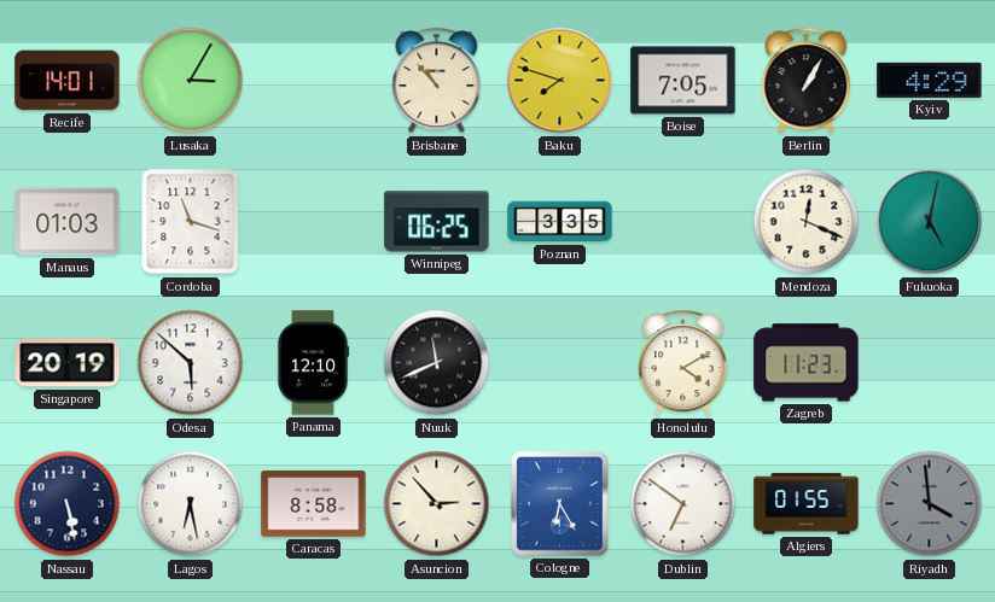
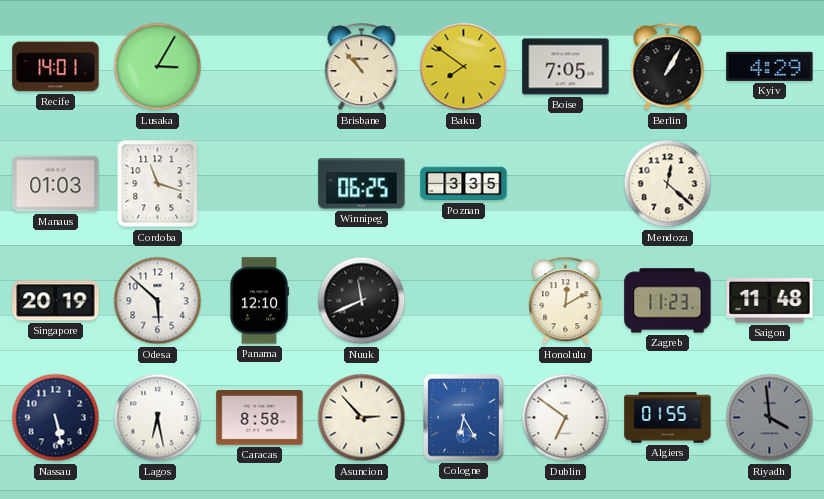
Baku: 7:48 -> 7:51
Mendoza: 12:19 -> 12:22
Fukuoka: 5:02 -> none
Honolulu: 4:10 -> 12:10
Saigon: none -> 11:48
